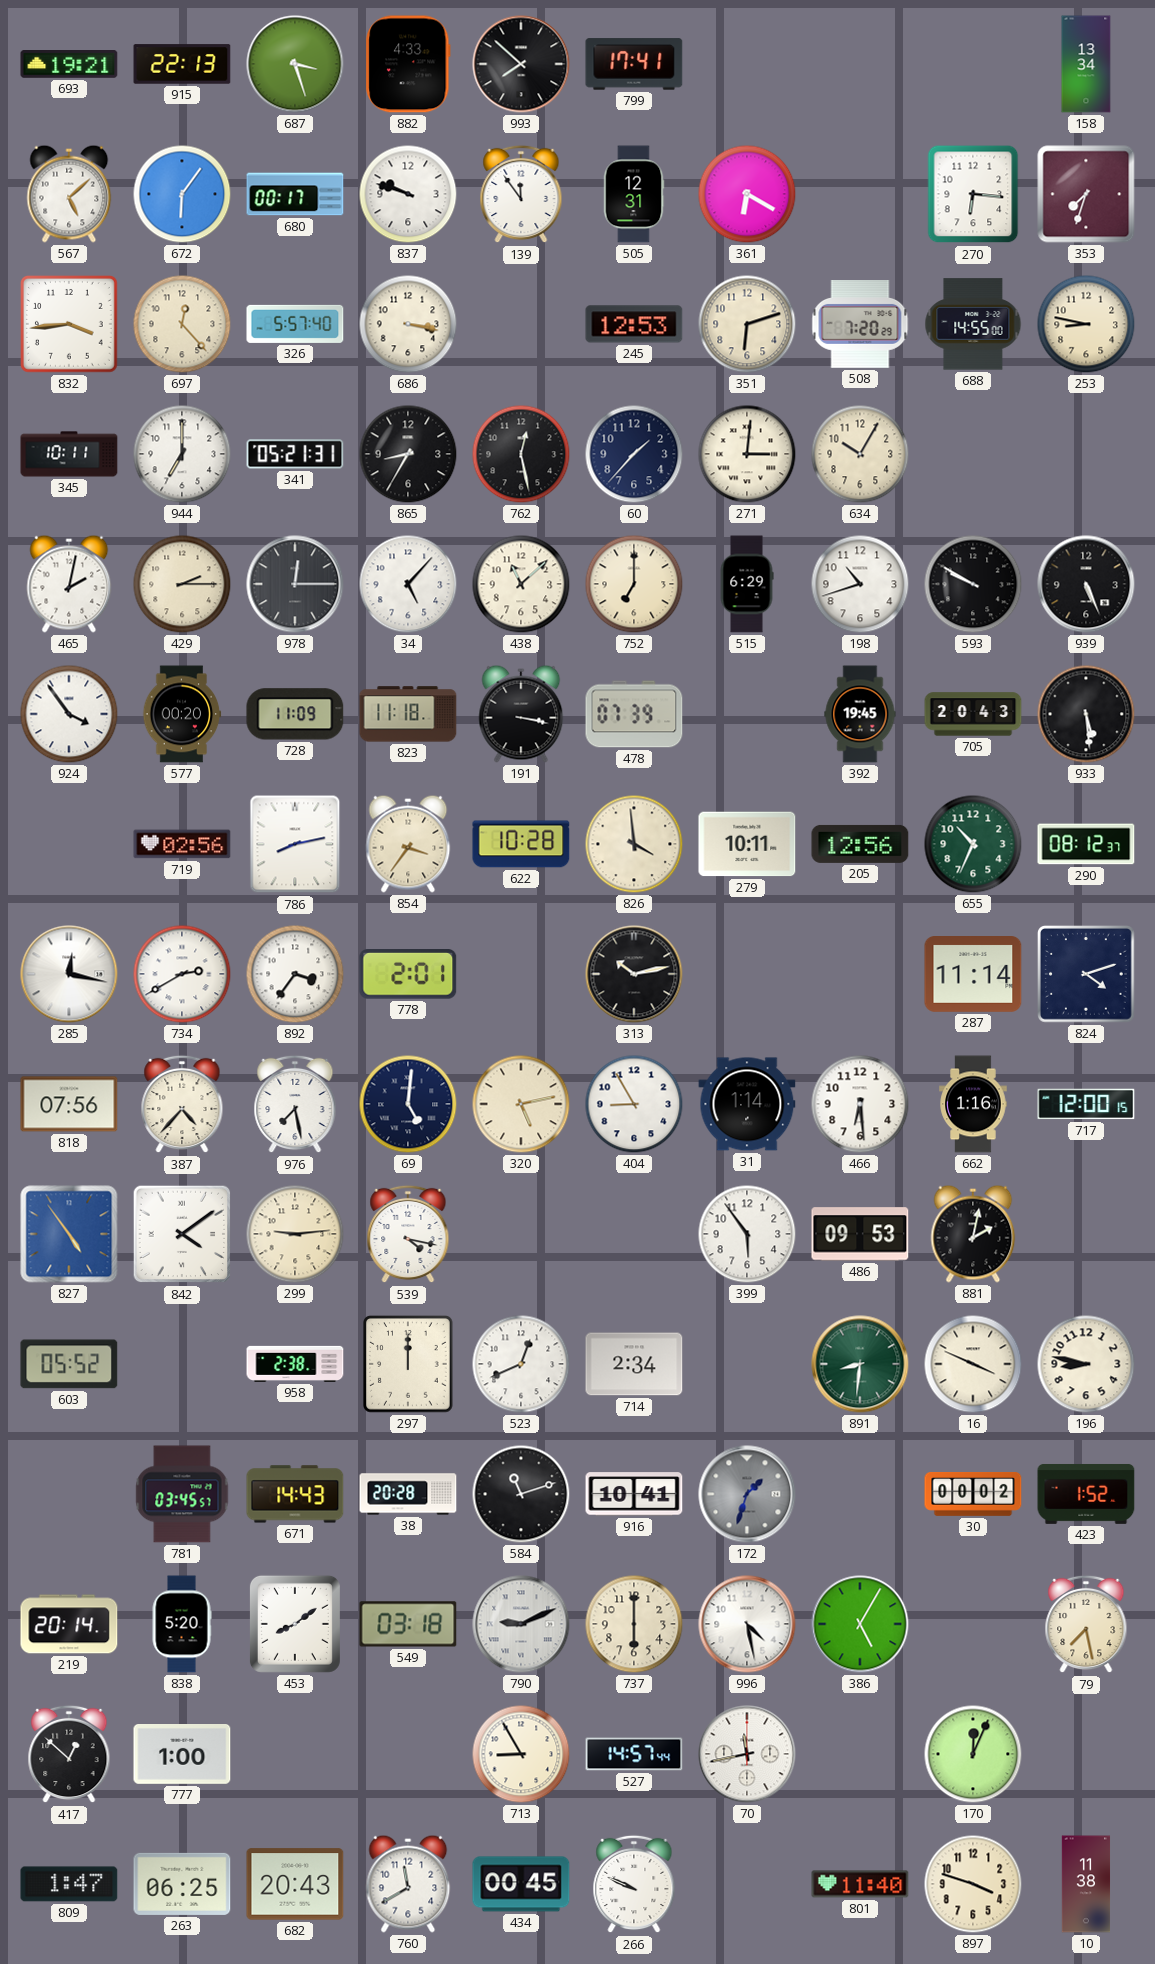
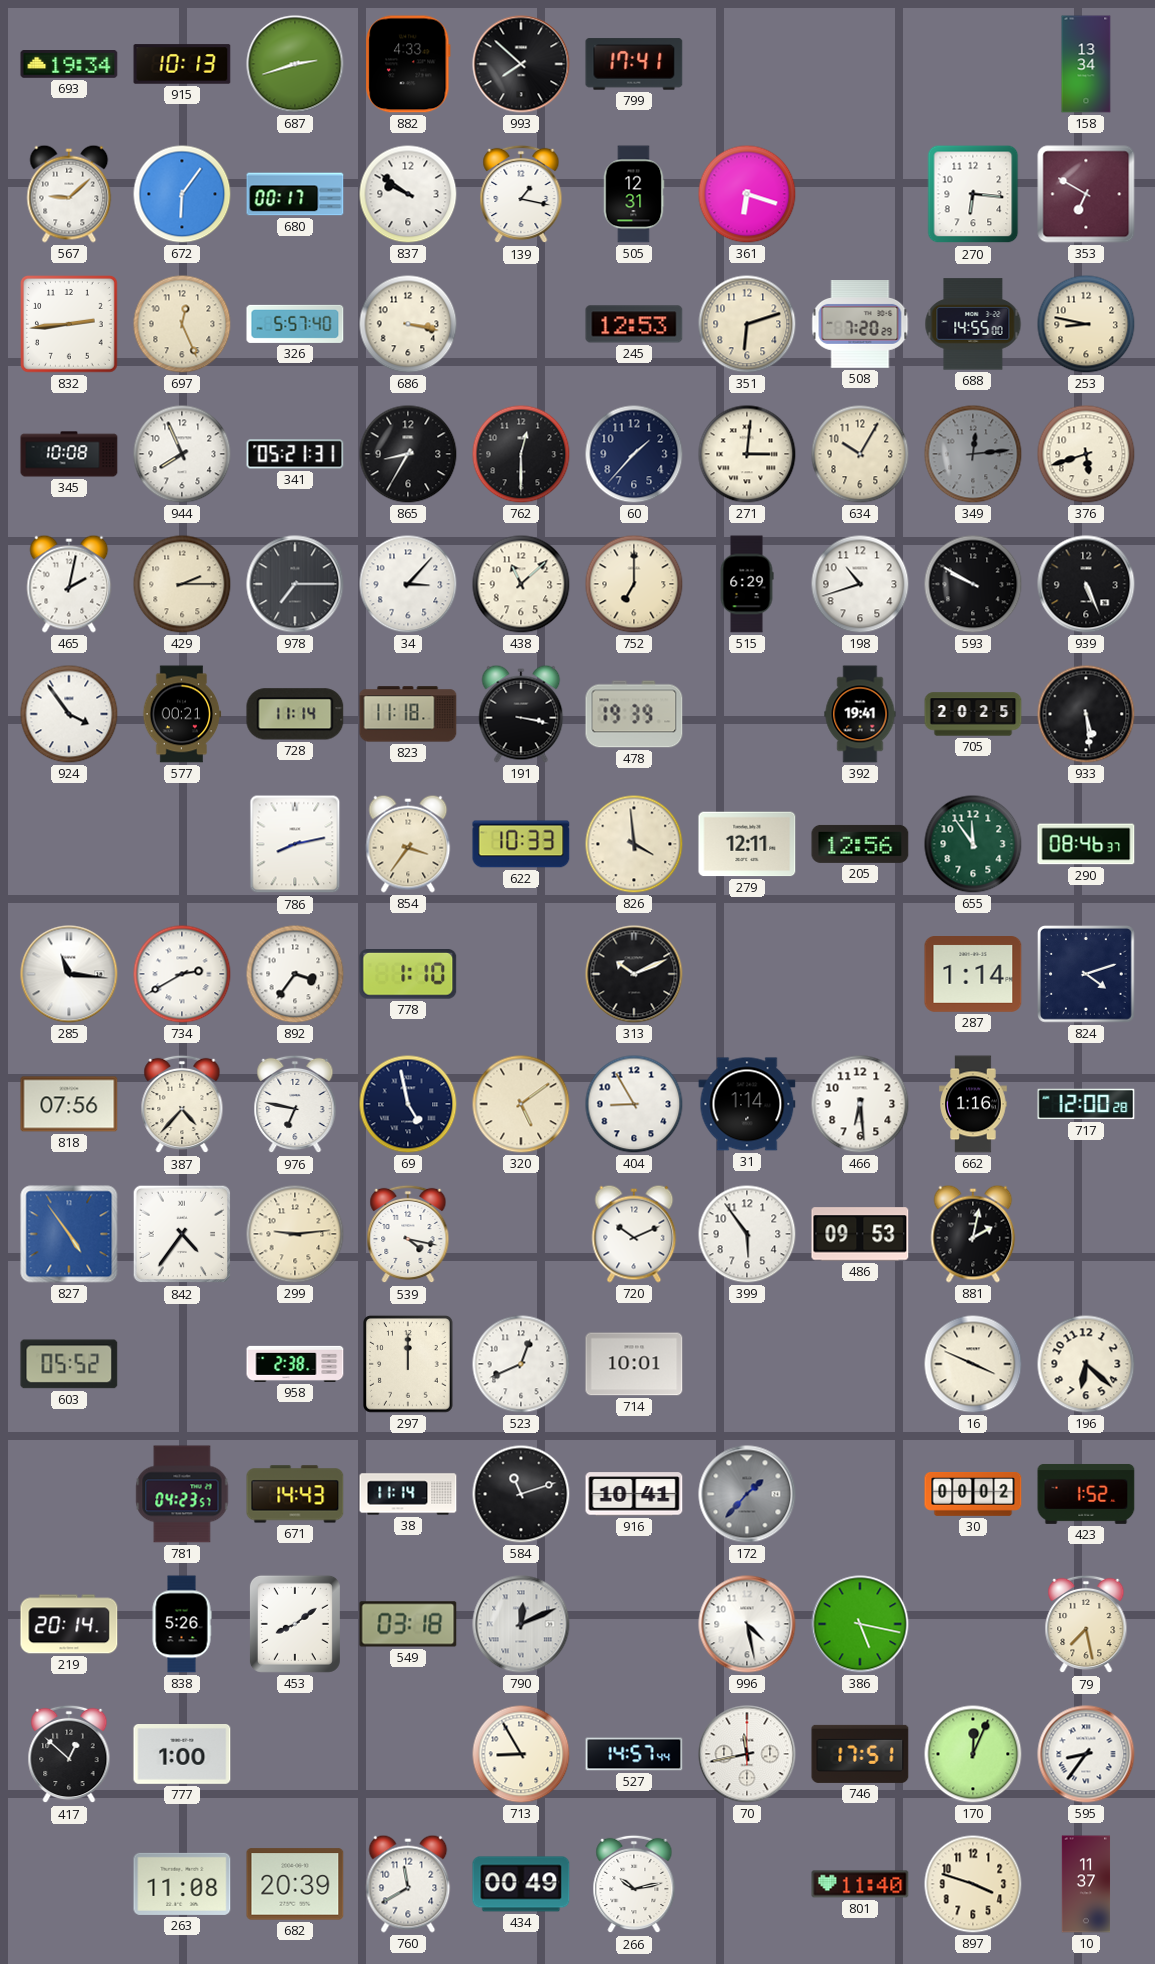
693: 19:21 -> 19:34
915: 22:13 -> 10:13
687: 3:27 -> 2:42
567: 5:08 -> 9:08
837: 9:48 -> 9:51
139: 11:54 -> 1:17
361: 6:20 -> 6:18
353: 7:33 -> 6:50
832: 3:44 -> 2:44
697: 12:23 -> 12:26
345: 10:11 -> 10:08
944: 7:00 -> 7:56
762: 12:28 -> 12:30
349: none -> 12:14
376: none -> 5:42
978: 12:15 -> 7:15
34: 5:07 -> 3:07
577: 00:20 -> 00:21
728: 11:09 -> 11:14
478: 07:39 -> 19:39
392: 19:45 -> 19:41
705: 20:43 -> 20:25
719: 02:56 -> none
622: 10:28 -> 10:33
279: 10:11 -> 12:11
655: 10:34 -> 11:54
290: 08:12 -> 08:46
285: 12:17 -> 11:16
778: 2:01 -> 1:10
313: 10:13 -> 10:11
287: 11:14 -> 1:14
976: 7:28 -> 6:47
69: 5:01 -> 4:58
320: 5:13 -> 5:09
717: 12:00:15 -> 12:00:28
842: 4:09 -> 4:36
720: none -> 10:11
714: 2:34 -> 10:01
891: 8:31 -> none
196: 8:47 -> 6:22
781: 03:45 -> 04:23
38: 20:28 -> 11:14
172: 1:33 -> 1:37
838: 5:20 -> 5:26
790: 9:11 -> 12:11
737: 6:00 -> none
386: 5:05 -> 5:17
746: none -> 17:51
595: none -> 8:36
809: 1:47 -> none
263: 06:25 -> 11:08
682: 20:43 -> 20:39
434: 00:45 -> 00:49
266: 9:49 -> 10:13
10: 11:38 -> 11:37
